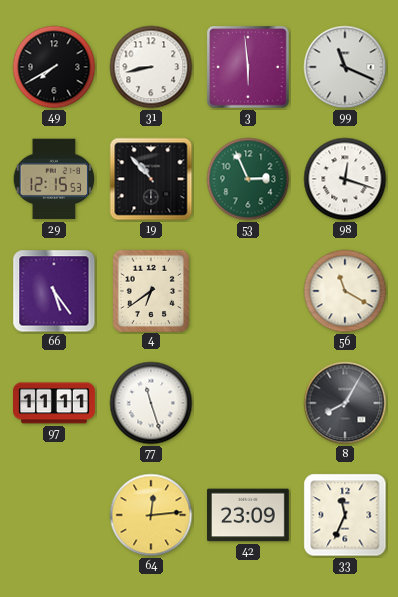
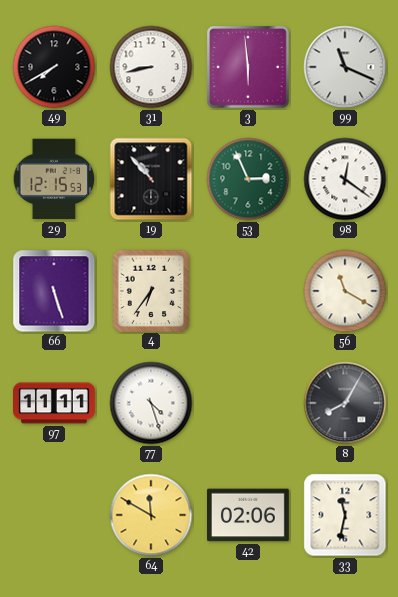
98: 12:18 -> 12:21
66: 5:24 -> 5:27
4: 6:39 -> 6:36
77: 11:27 -> 4:27
64: 12:14 -> 11:50
42: 23:09 -> 02:06
33: 11:34 -> 11:32
